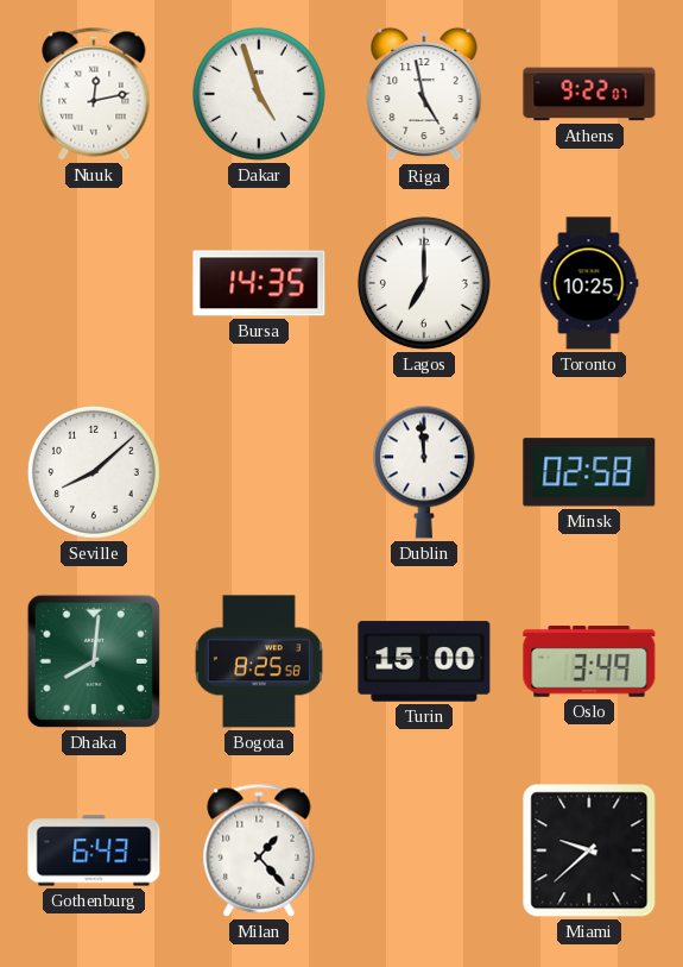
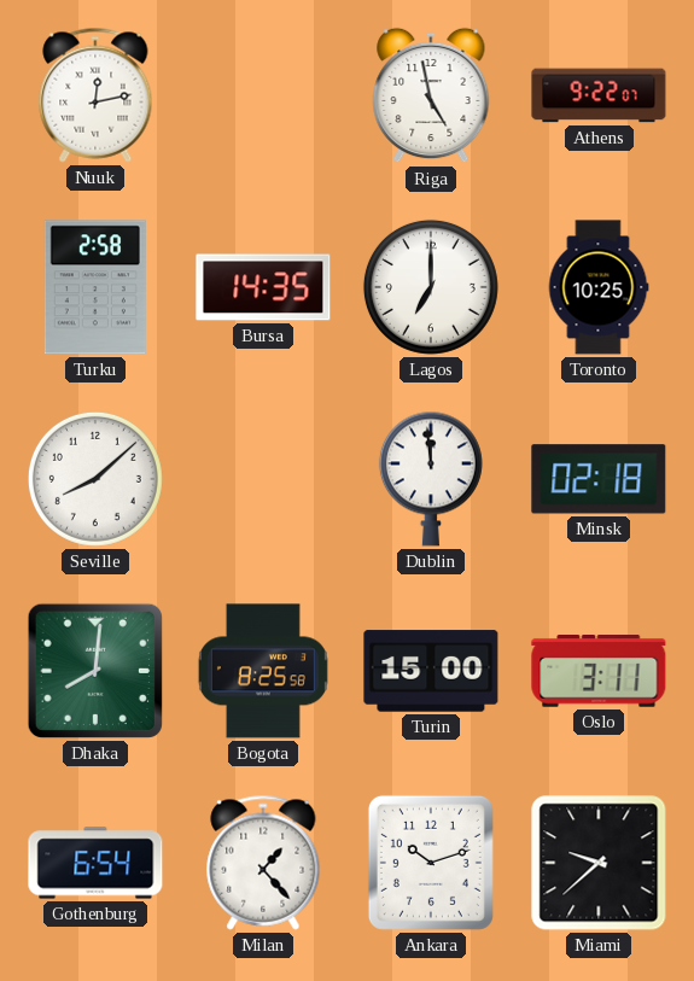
Dakar: 4:57 -> none
Turku: none -> 2:58
Minsk: 02:58 -> 02:18
Oslo: 3:49 -> 3:11
Gothenburg: 6:43 -> 6:54
Ankara: none -> 10:12
